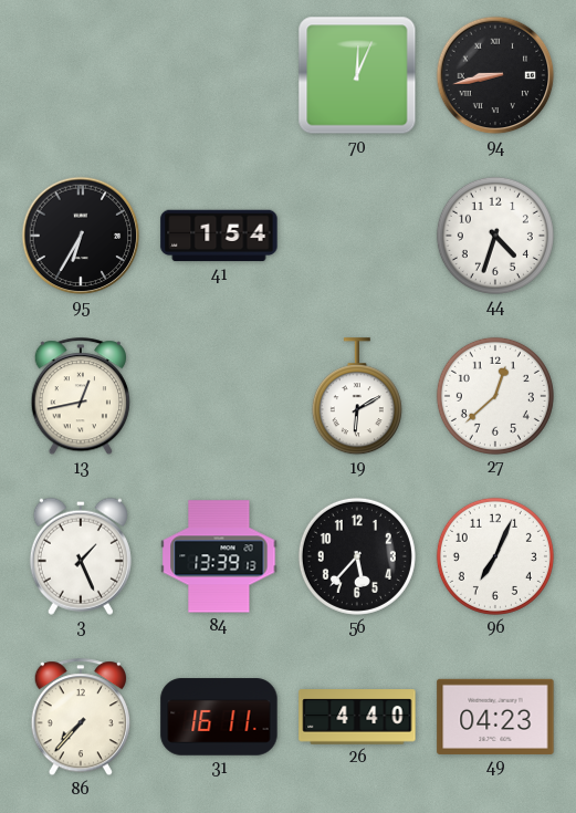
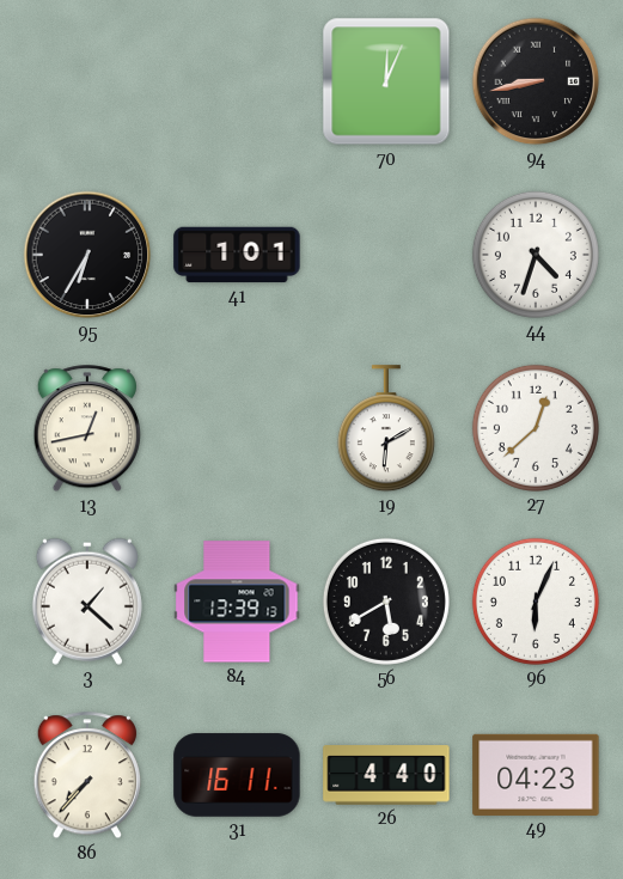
41: 1:54 -> 1:01
3: 1:26 -> 1:22
56: 5:37 -> 5:40
96: 7:04 -> 6:04
